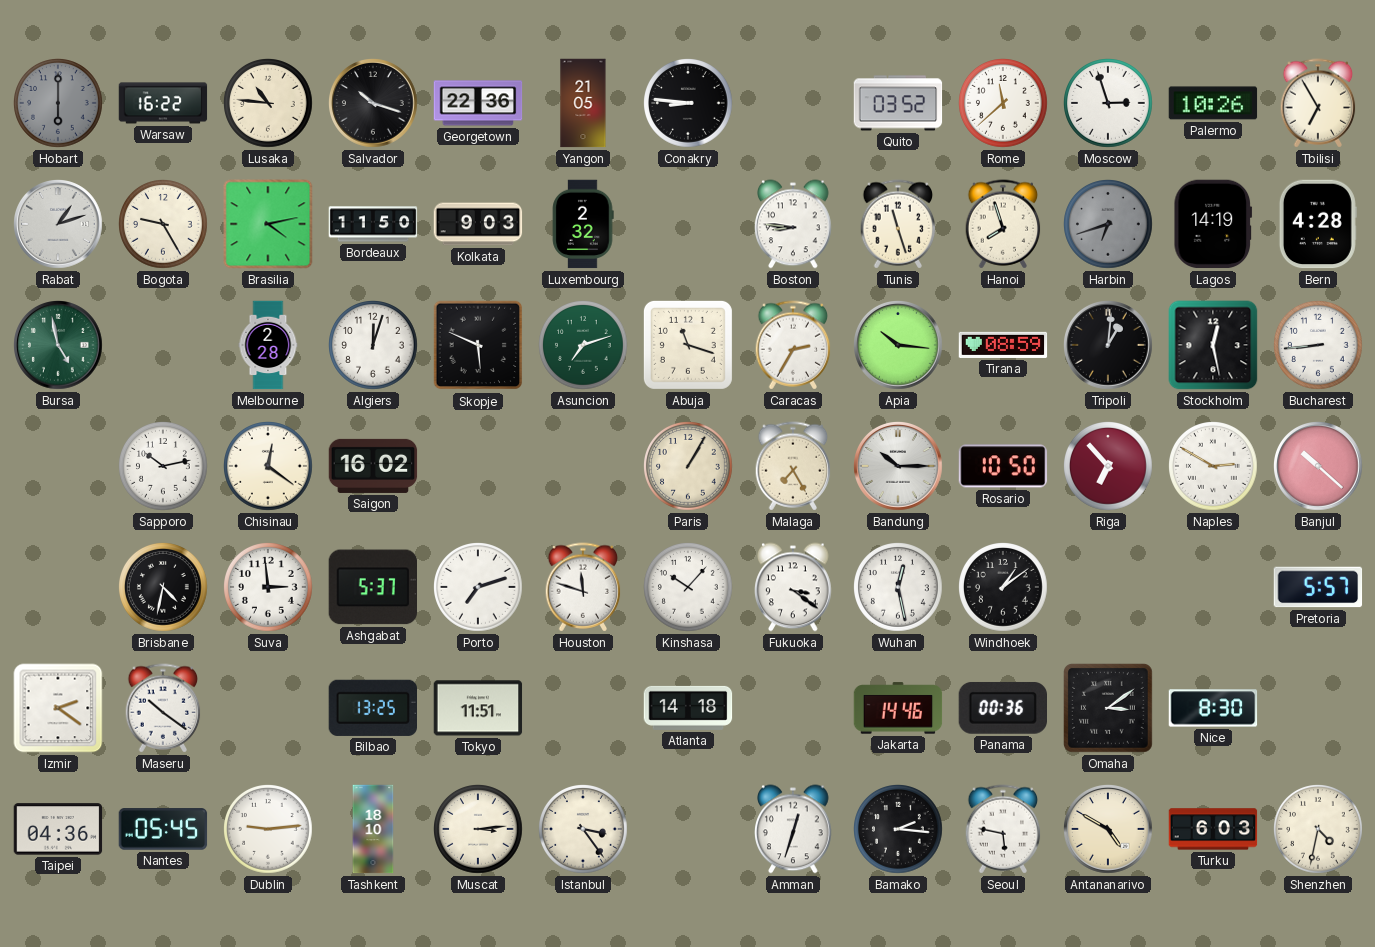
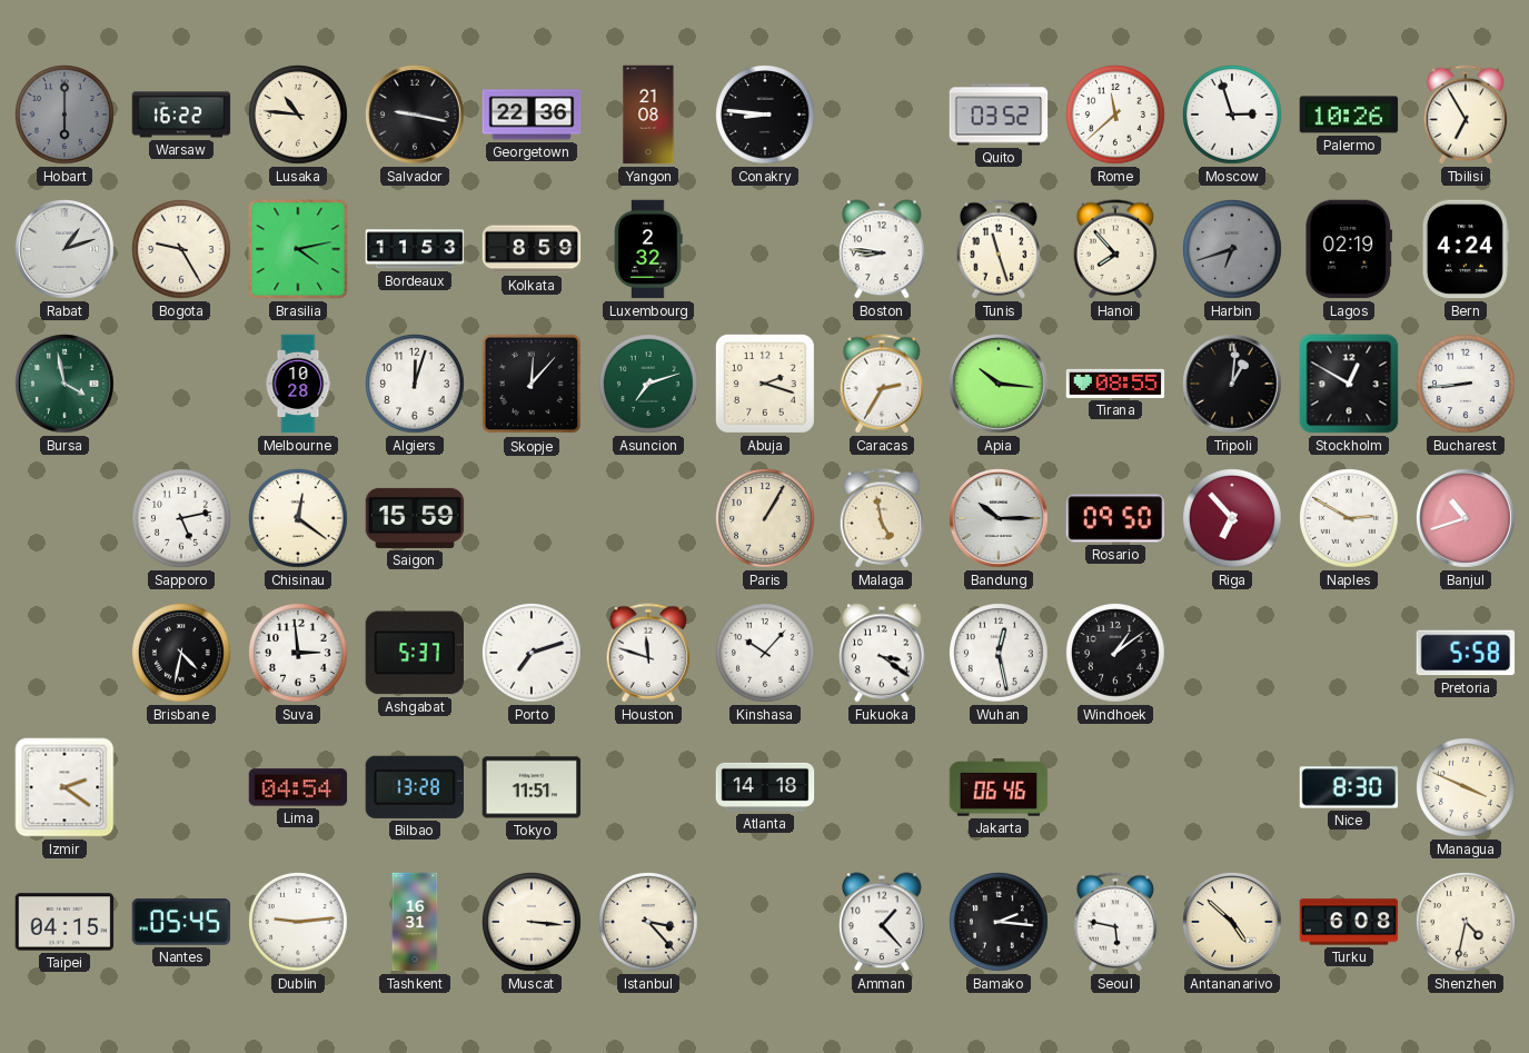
Salvador: 10:18 -> 9:17
Yangon: 21:05 -> 21:08
Bordeaux: 11:50 -> 11:53
Kolkata: 9:03 -> 8:59
Hanoi: 7:57 -> 7:53
Lagos: 14:19 -> 02:19
Bern: 4:28 -> 4:24
Bursa: 4:58 -> 3:58
Melbourne: 2:28 -> 10:28
Skopje: 5:49 -> 12:07
Abuja: 11:18 -> 2:18
Tirana: 08:59 -> 08:55
Stockholm: 12:28 -> 12:50
Sapporo: 10:13 -> 5:13
Saigon: 16:02 -> 15:59
Malaga: 7:25 -> 4:58
Rosario: 10:50 -> 09:50
Banjul: 10:22 -> 10:42
Pretoria: 5:57 -> 5:58
Maseru: 10:21 -> none
Lima: none -> 04:54
Bilbao: 13:25 -> 13:28
Jakarta: 14:46 -> 06:46
Panama: 00:36 -> none
Omaha: 3:09 -> none
Managua: none -> 3:49
Taipei: 04:36 -> 04:15
Tashkent: 18:10 -> 16:31
Muscat: 3:14 -> 3:16
Istanbul: 3:24 -> 3:23
Amman: 12:33 -> 1:23
Antananarivo: 4:50 -> 4:52
Turku: 6:03 -> 6:08
